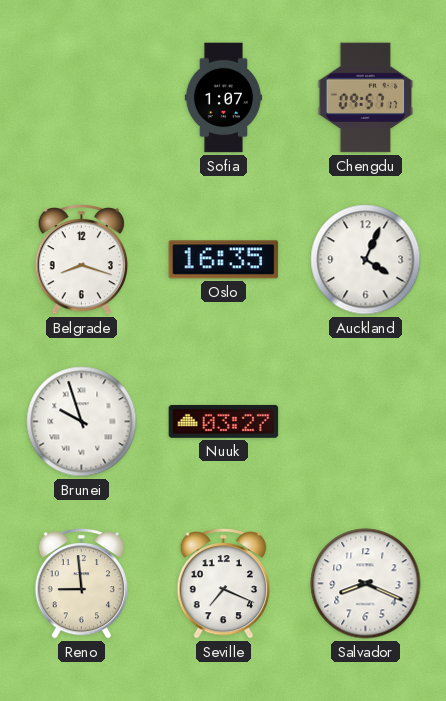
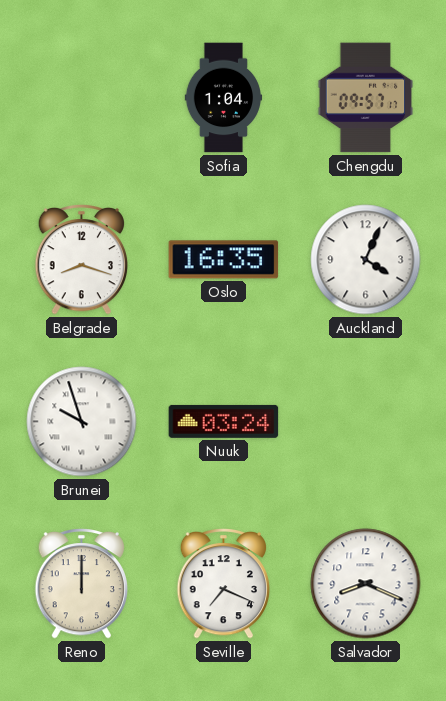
Sofia: 1:07 -> 1:04
Nuuk: 03:27 -> 03:24
Reno: 8:59 -> 12:00
